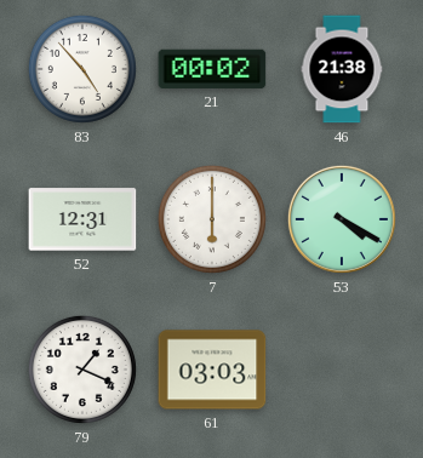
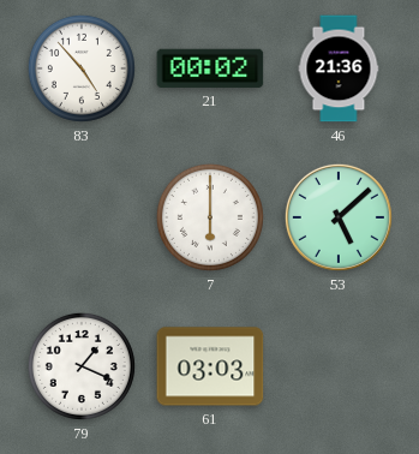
46: 21:38 -> 21:36
52: 12:31 -> none
53: 4:20 -> 5:08
